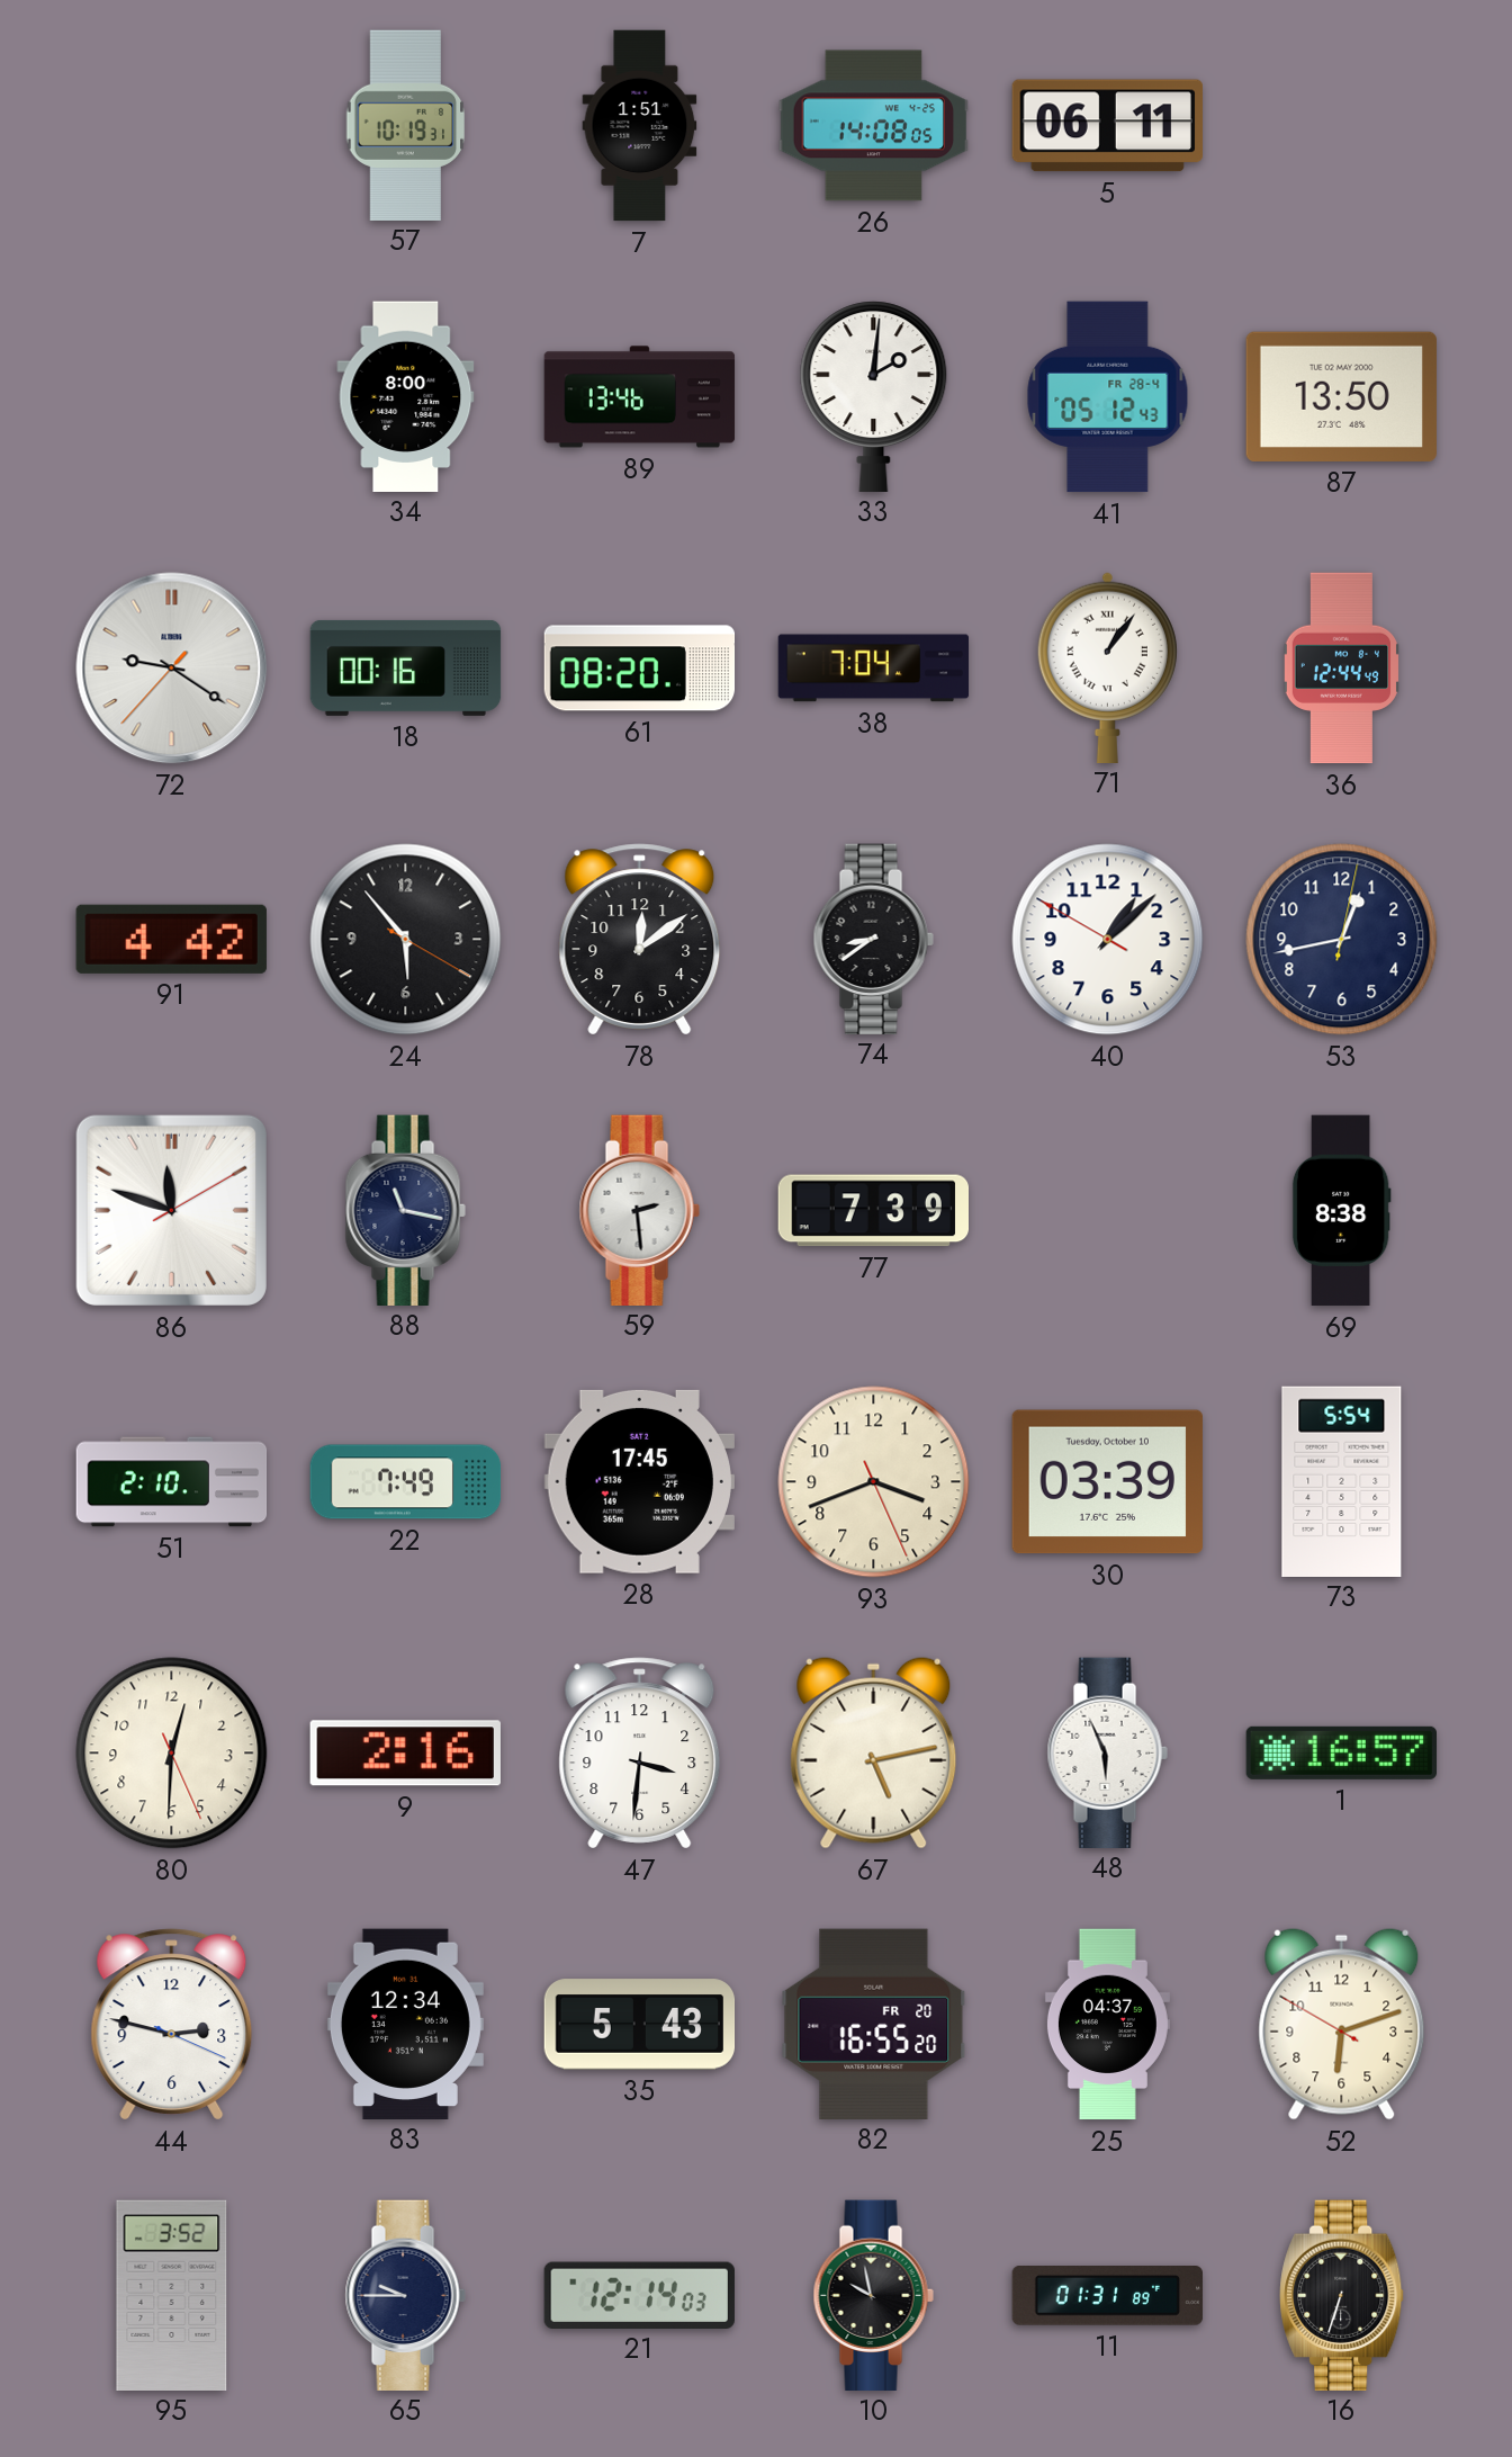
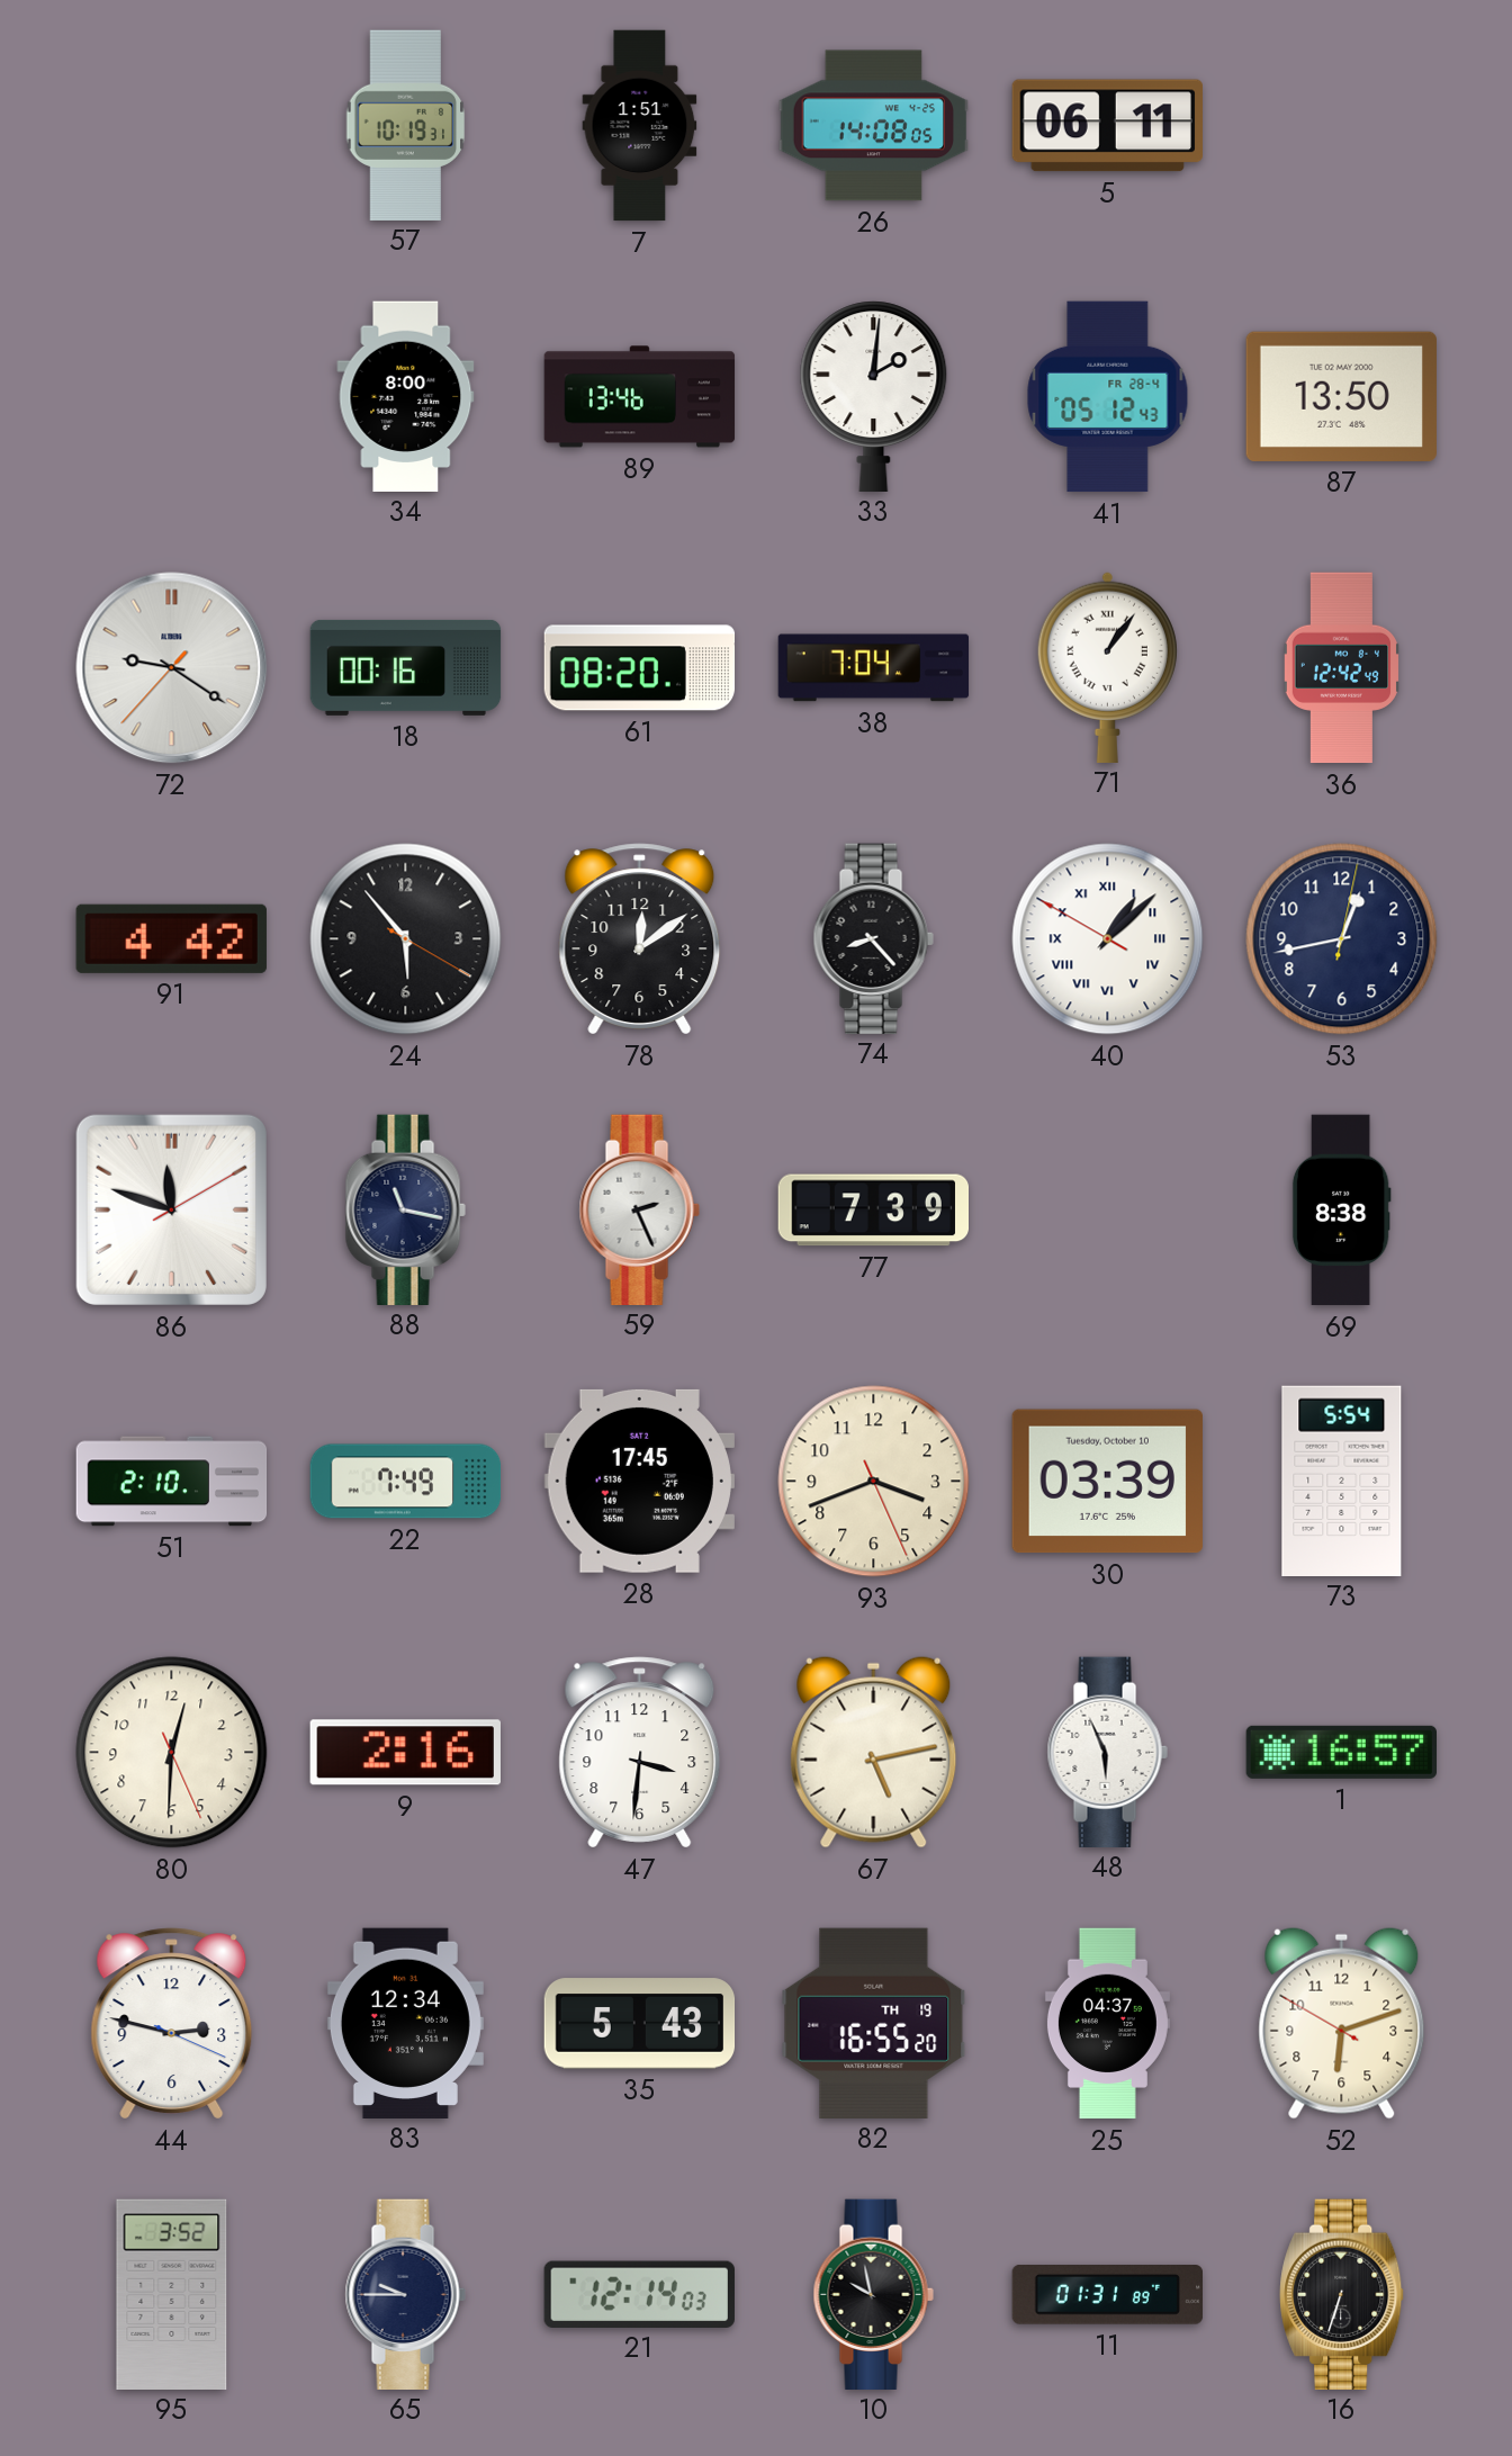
36: 12:44 -> 12:42
74: 8:39 -> 8:23
40 numerals: Arabic -> Roman
59: 2:29 -> 2:26
82 date: FR 20 -> TH 19
